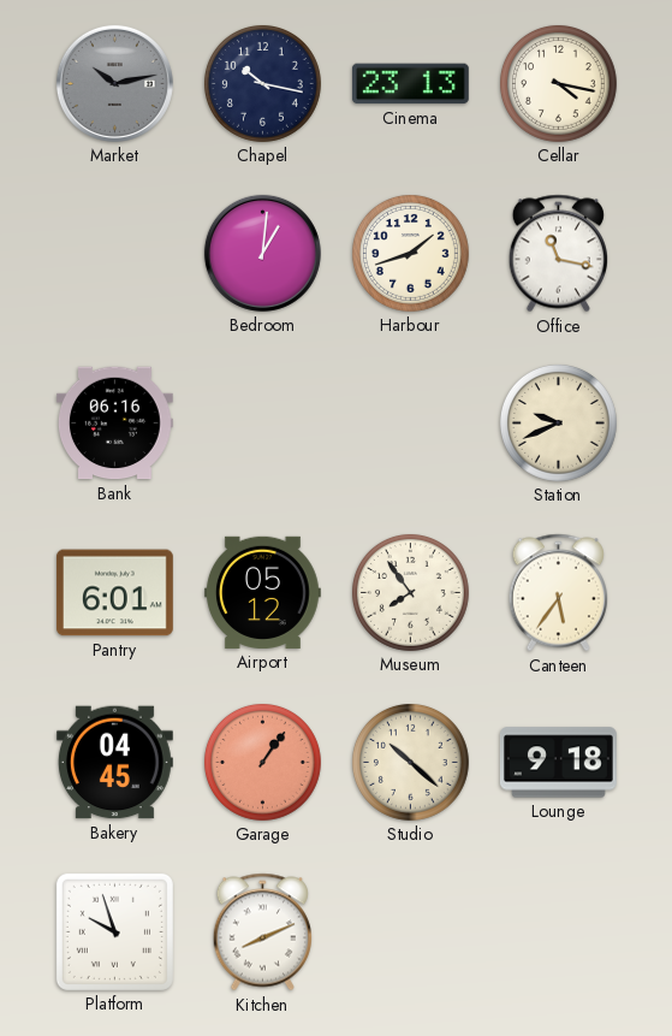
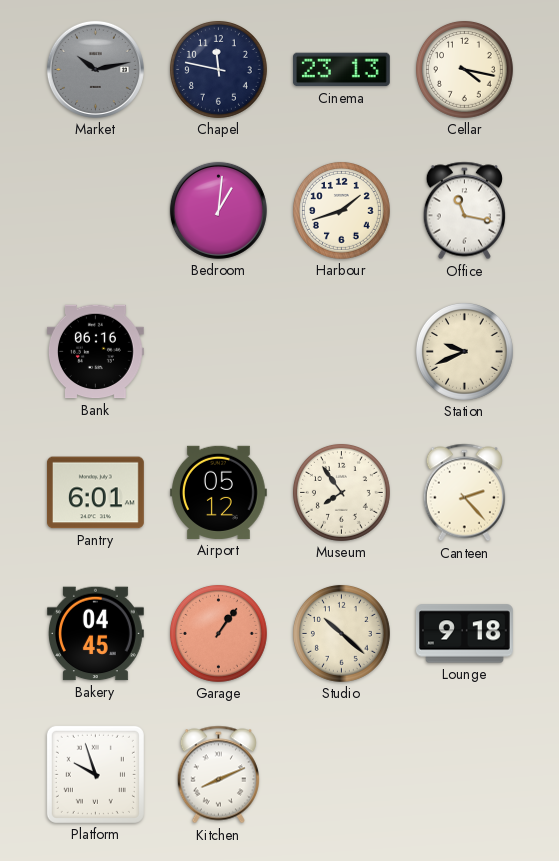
Chapel: 10:17 -> 11:47
Canteen: 5:36 -> 2:23
